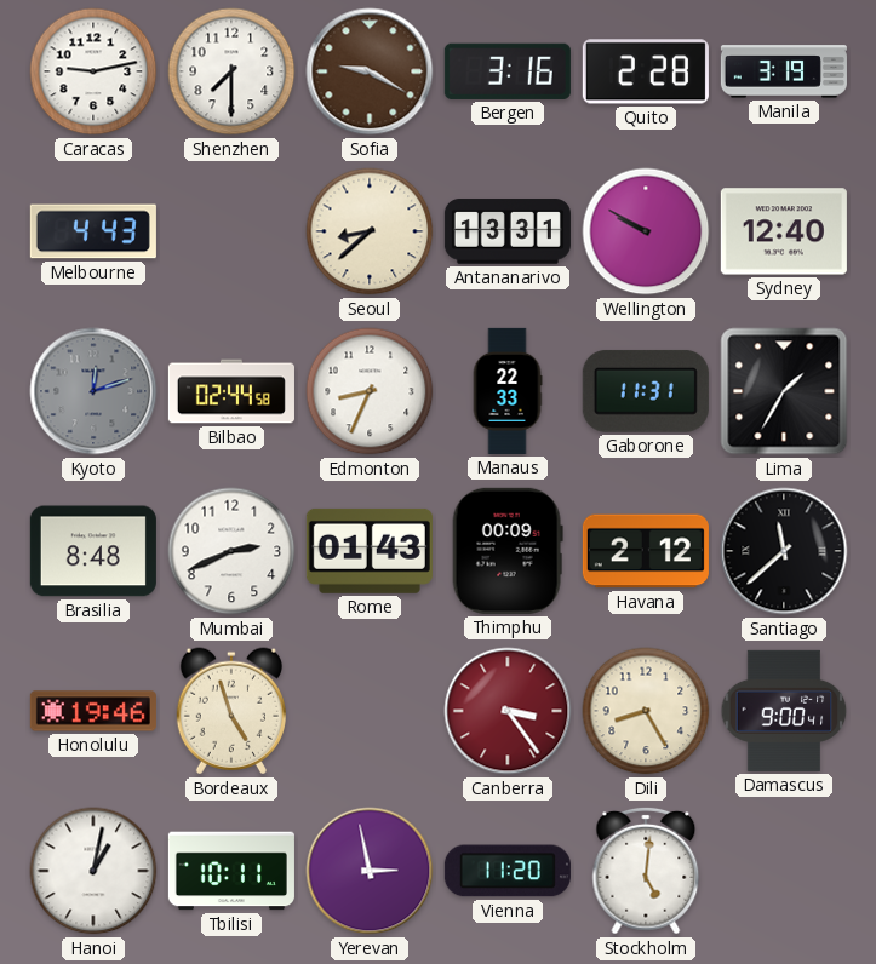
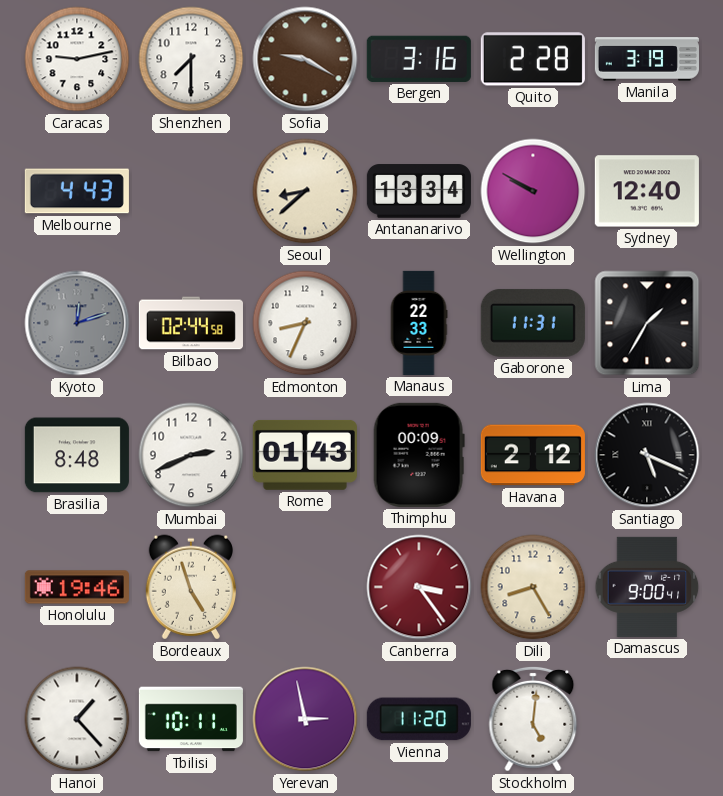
Antananarivo: 13:31 -> 13:34
Santiago: 11:38 -> 5:19
Hanoi: 1:02 -> 1:23
